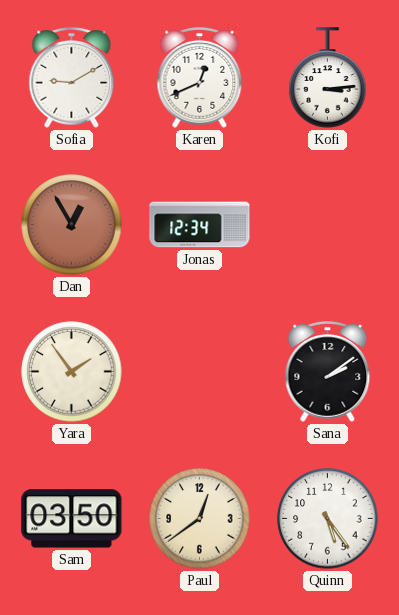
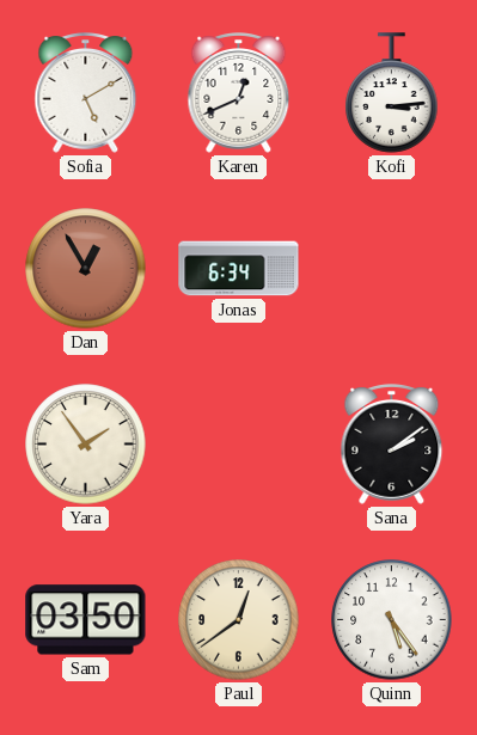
Sofia: 9:10 -> 5:10
Jonas: 12:34 -> 6:34
